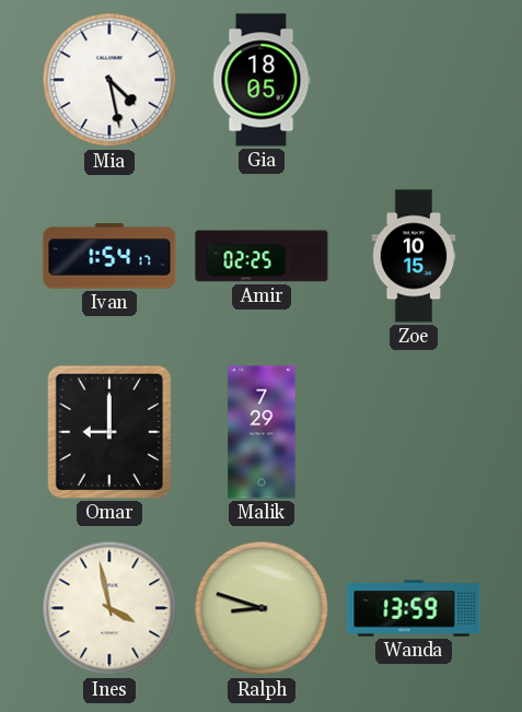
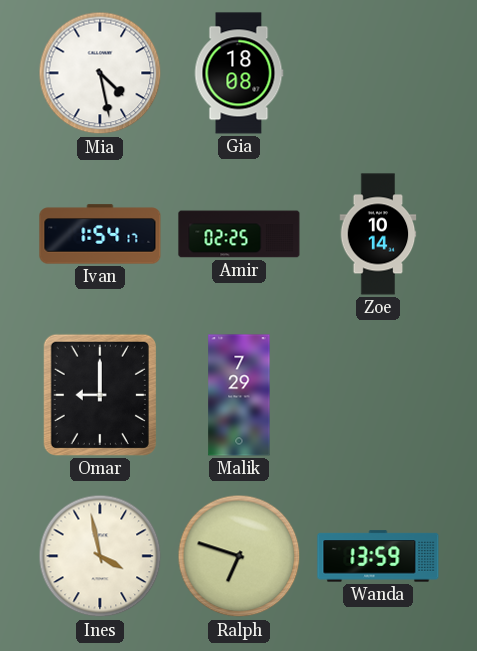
Gia: 18:05 -> 18:08
Zoe: 10:15 -> 10:14
Ralph: 8:48 -> 6:48
